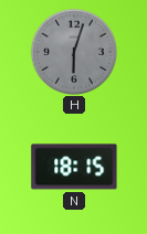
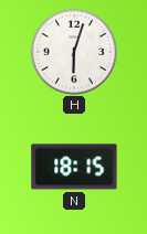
H dial: grey -> white
